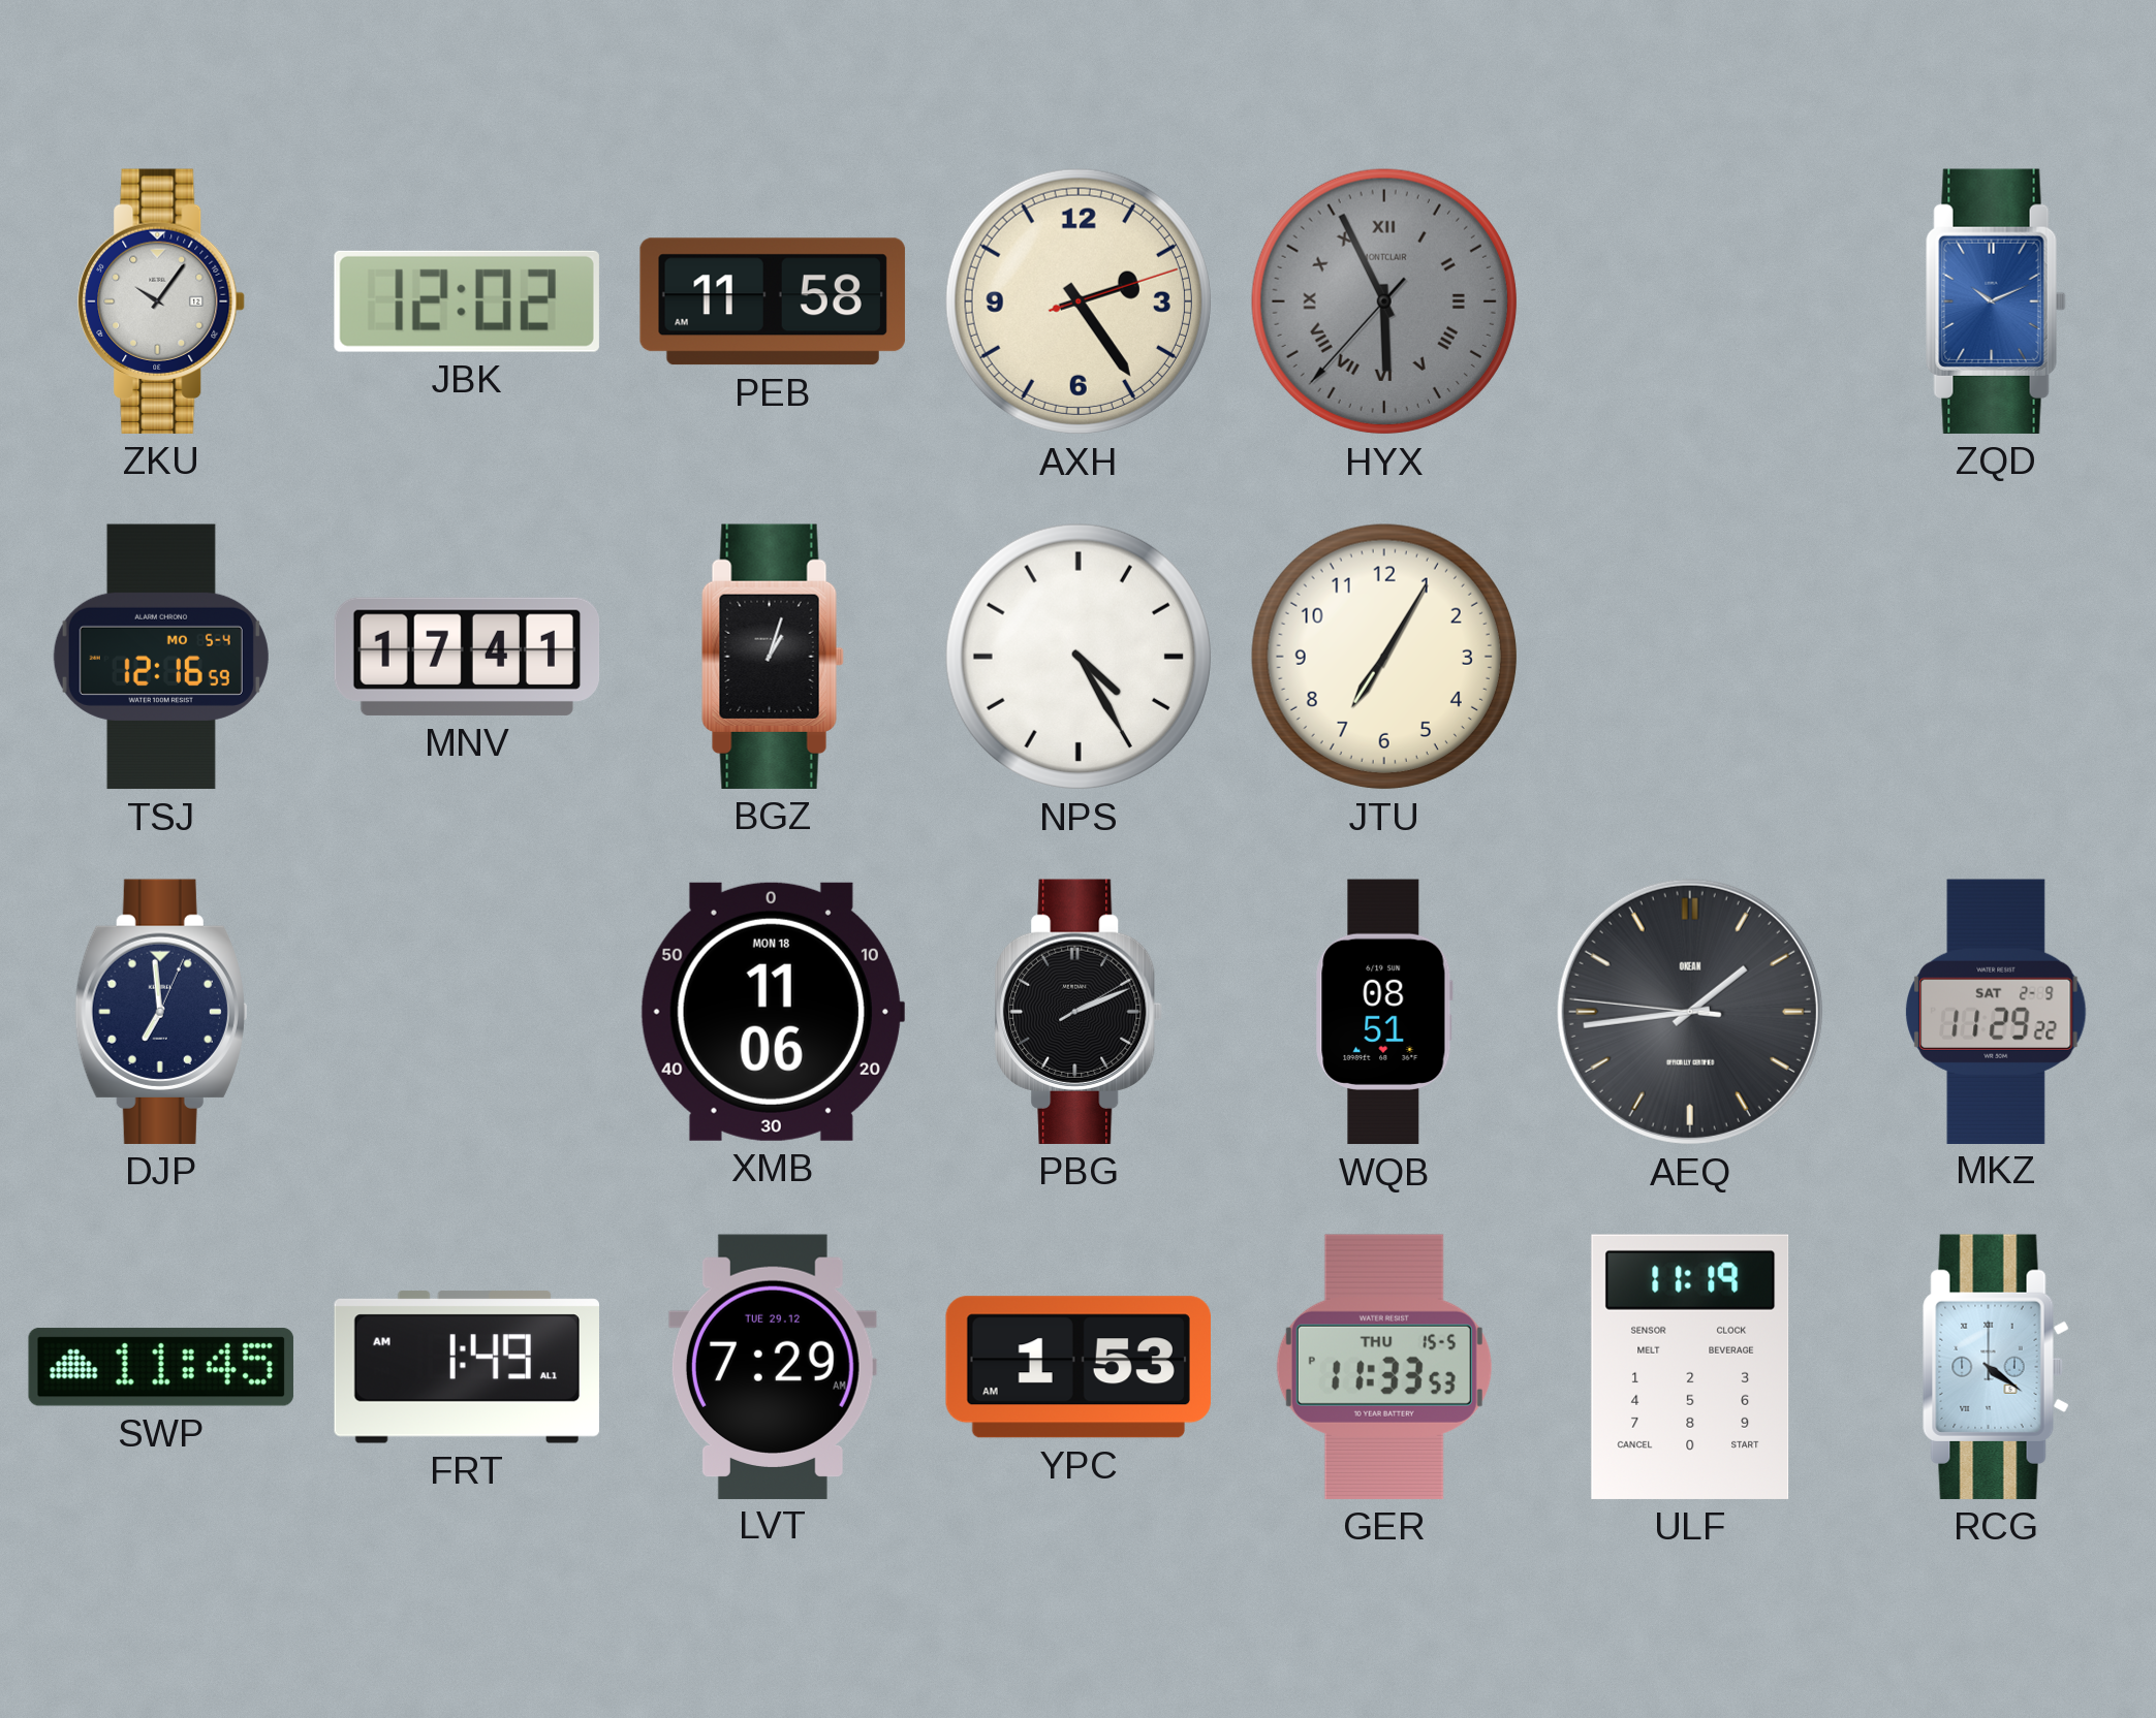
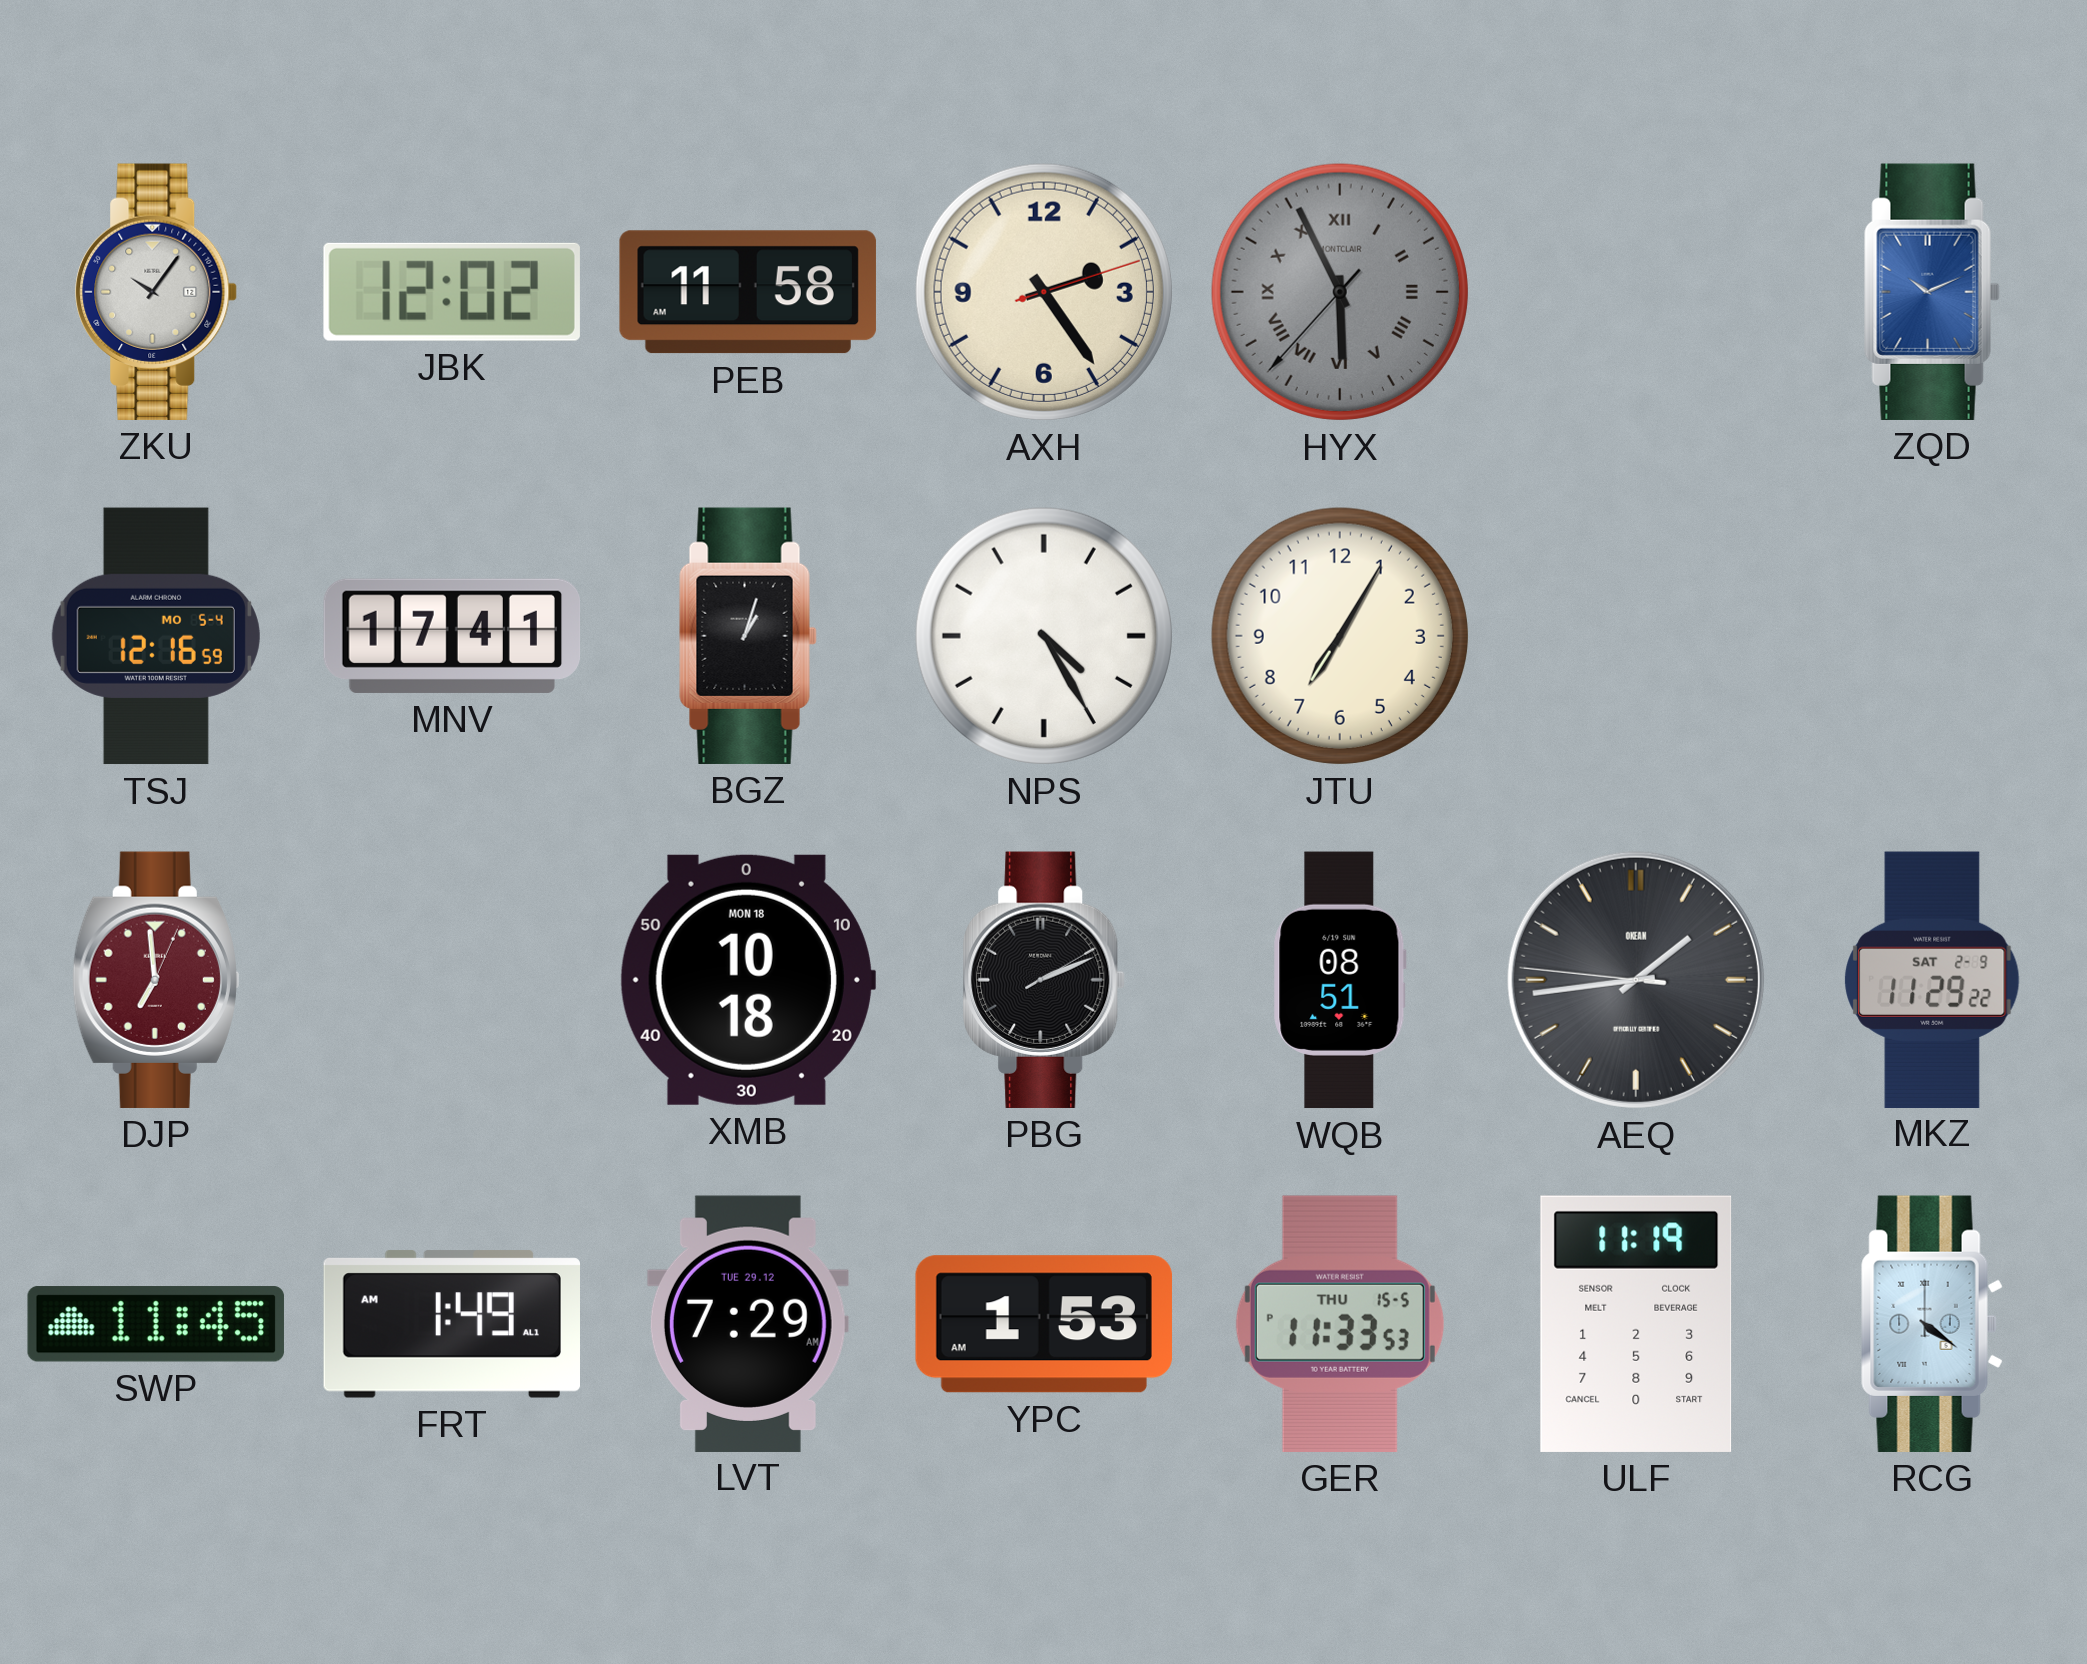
DJP dial: navy -> burgundy
XMB: 11:06 -> 10:18
